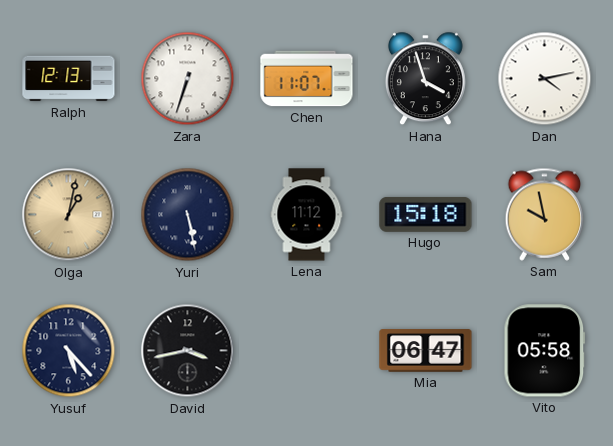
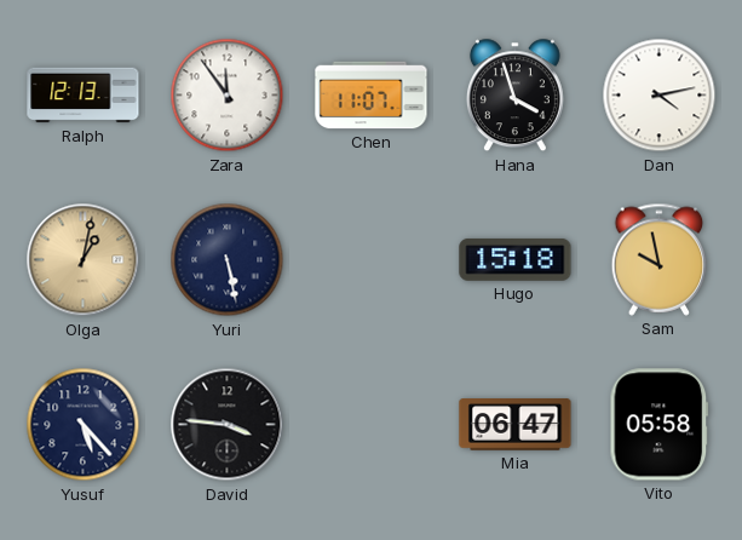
Zara: 6:33 -> 11:54
Lena: 11:12 -> none
David: 3:43 -> 3:46
